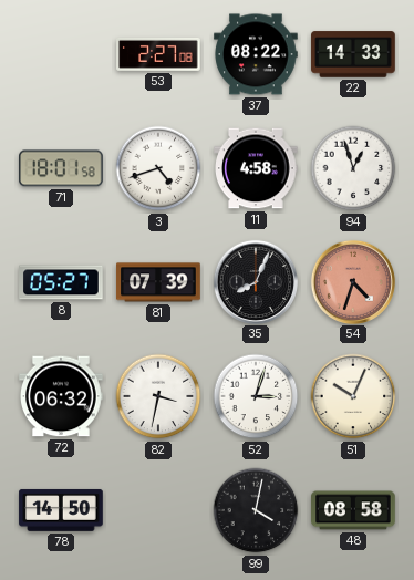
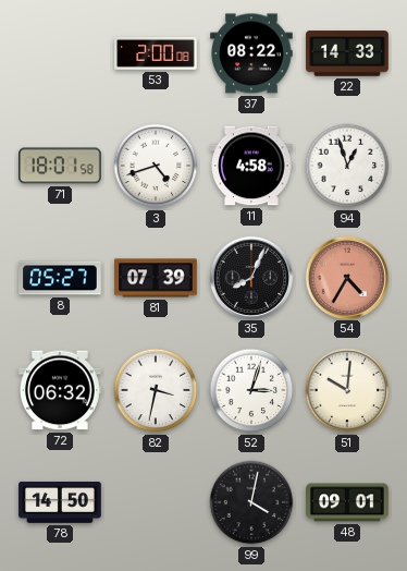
53: 2:27 -> 2:00
54: 4:33 -> 4:35
51: 10:04 -> 10:01
48: 08:58 -> 09:01
